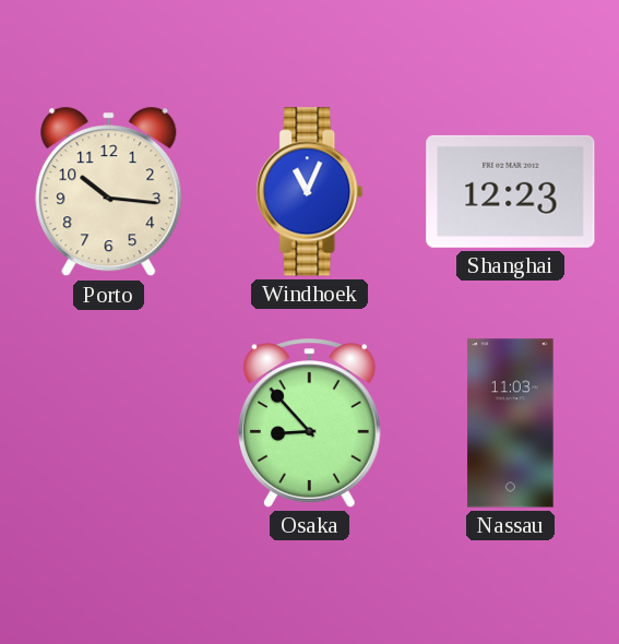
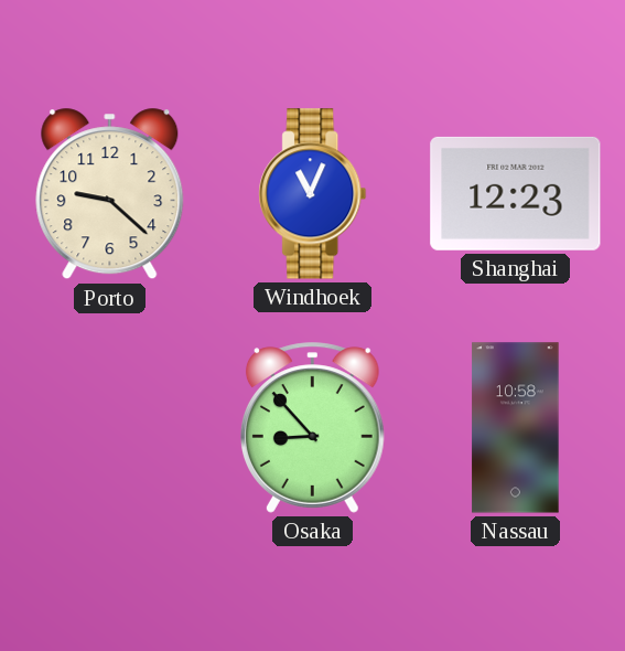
Porto: 10:16 -> 9:22
Nassau: 11:03 -> 10:58
